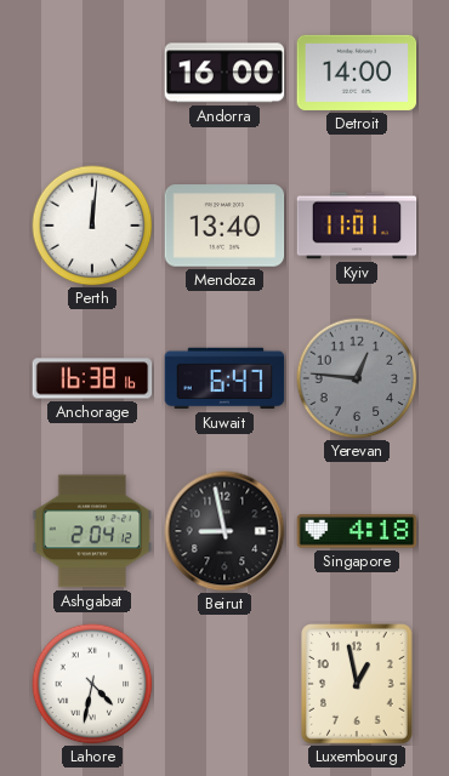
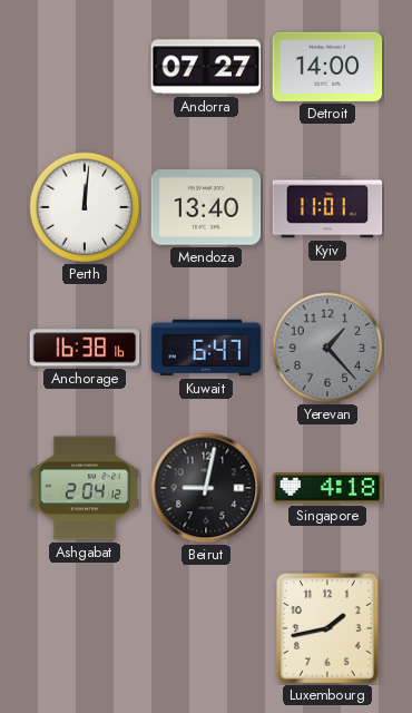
Andorra: 16:00 -> 07:27
Yerevan: 12:46 -> 1:23
Beirut: 8:58 -> 9:02
Lahore: 4:32 -> none
Luxembourg: 12:58 -> 1:43
